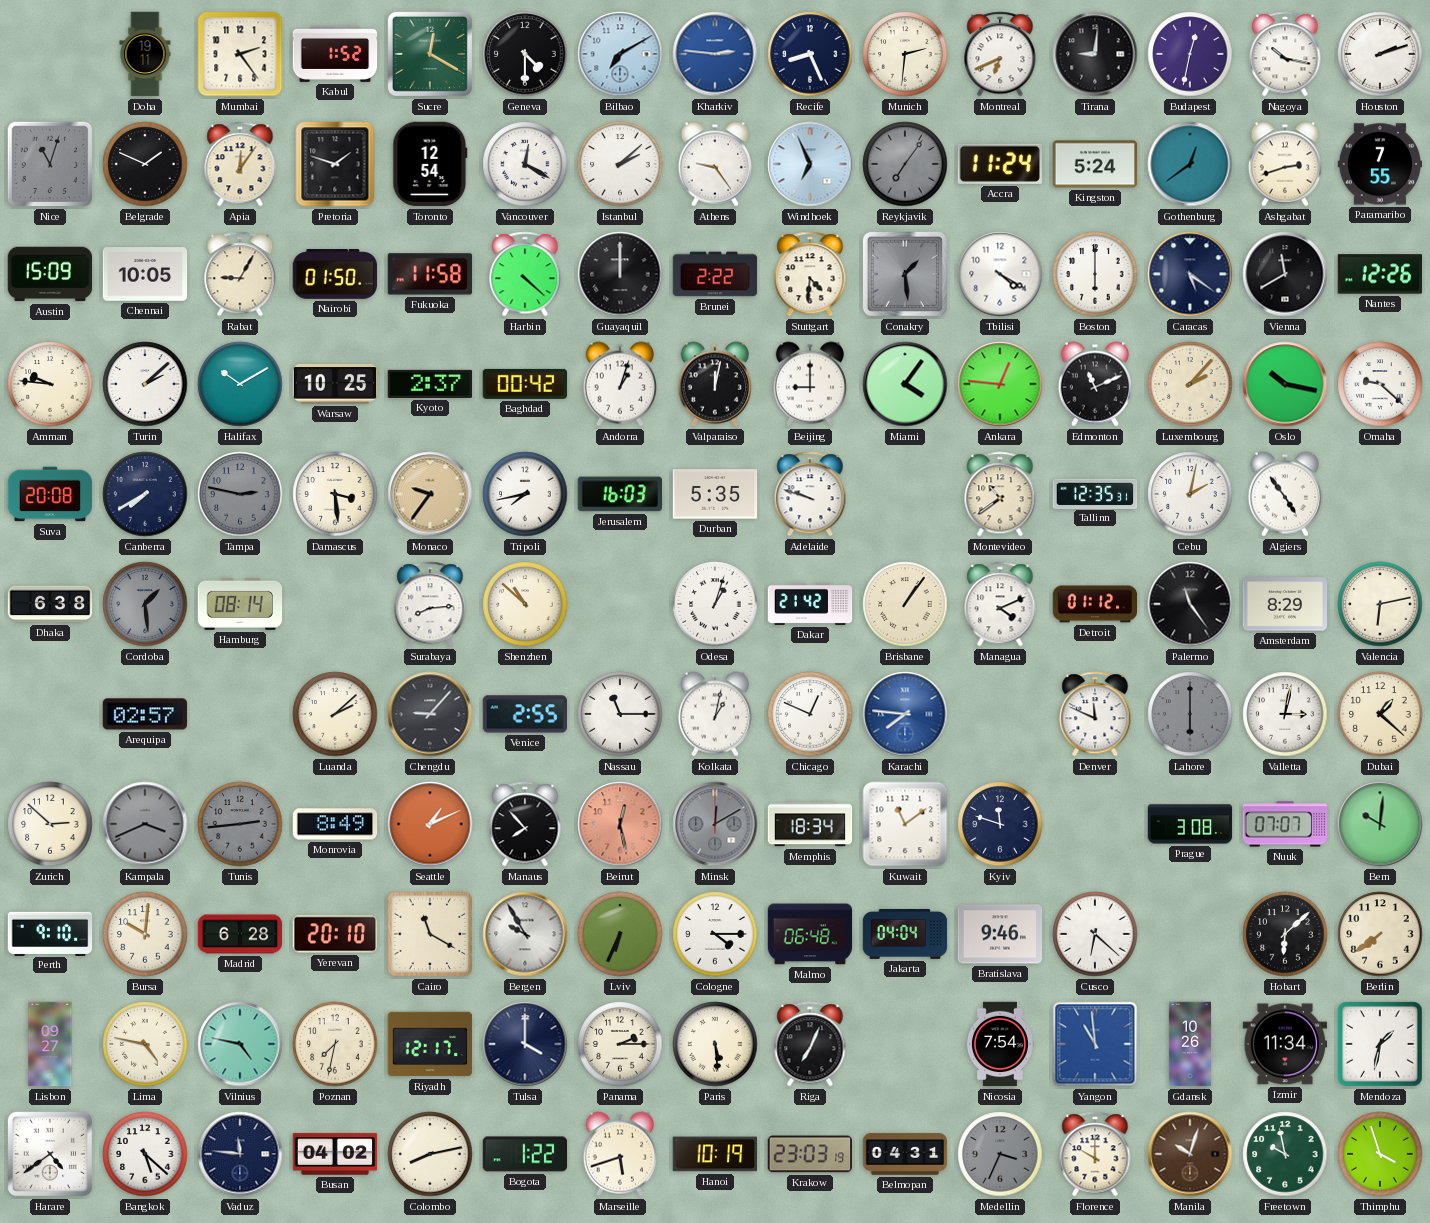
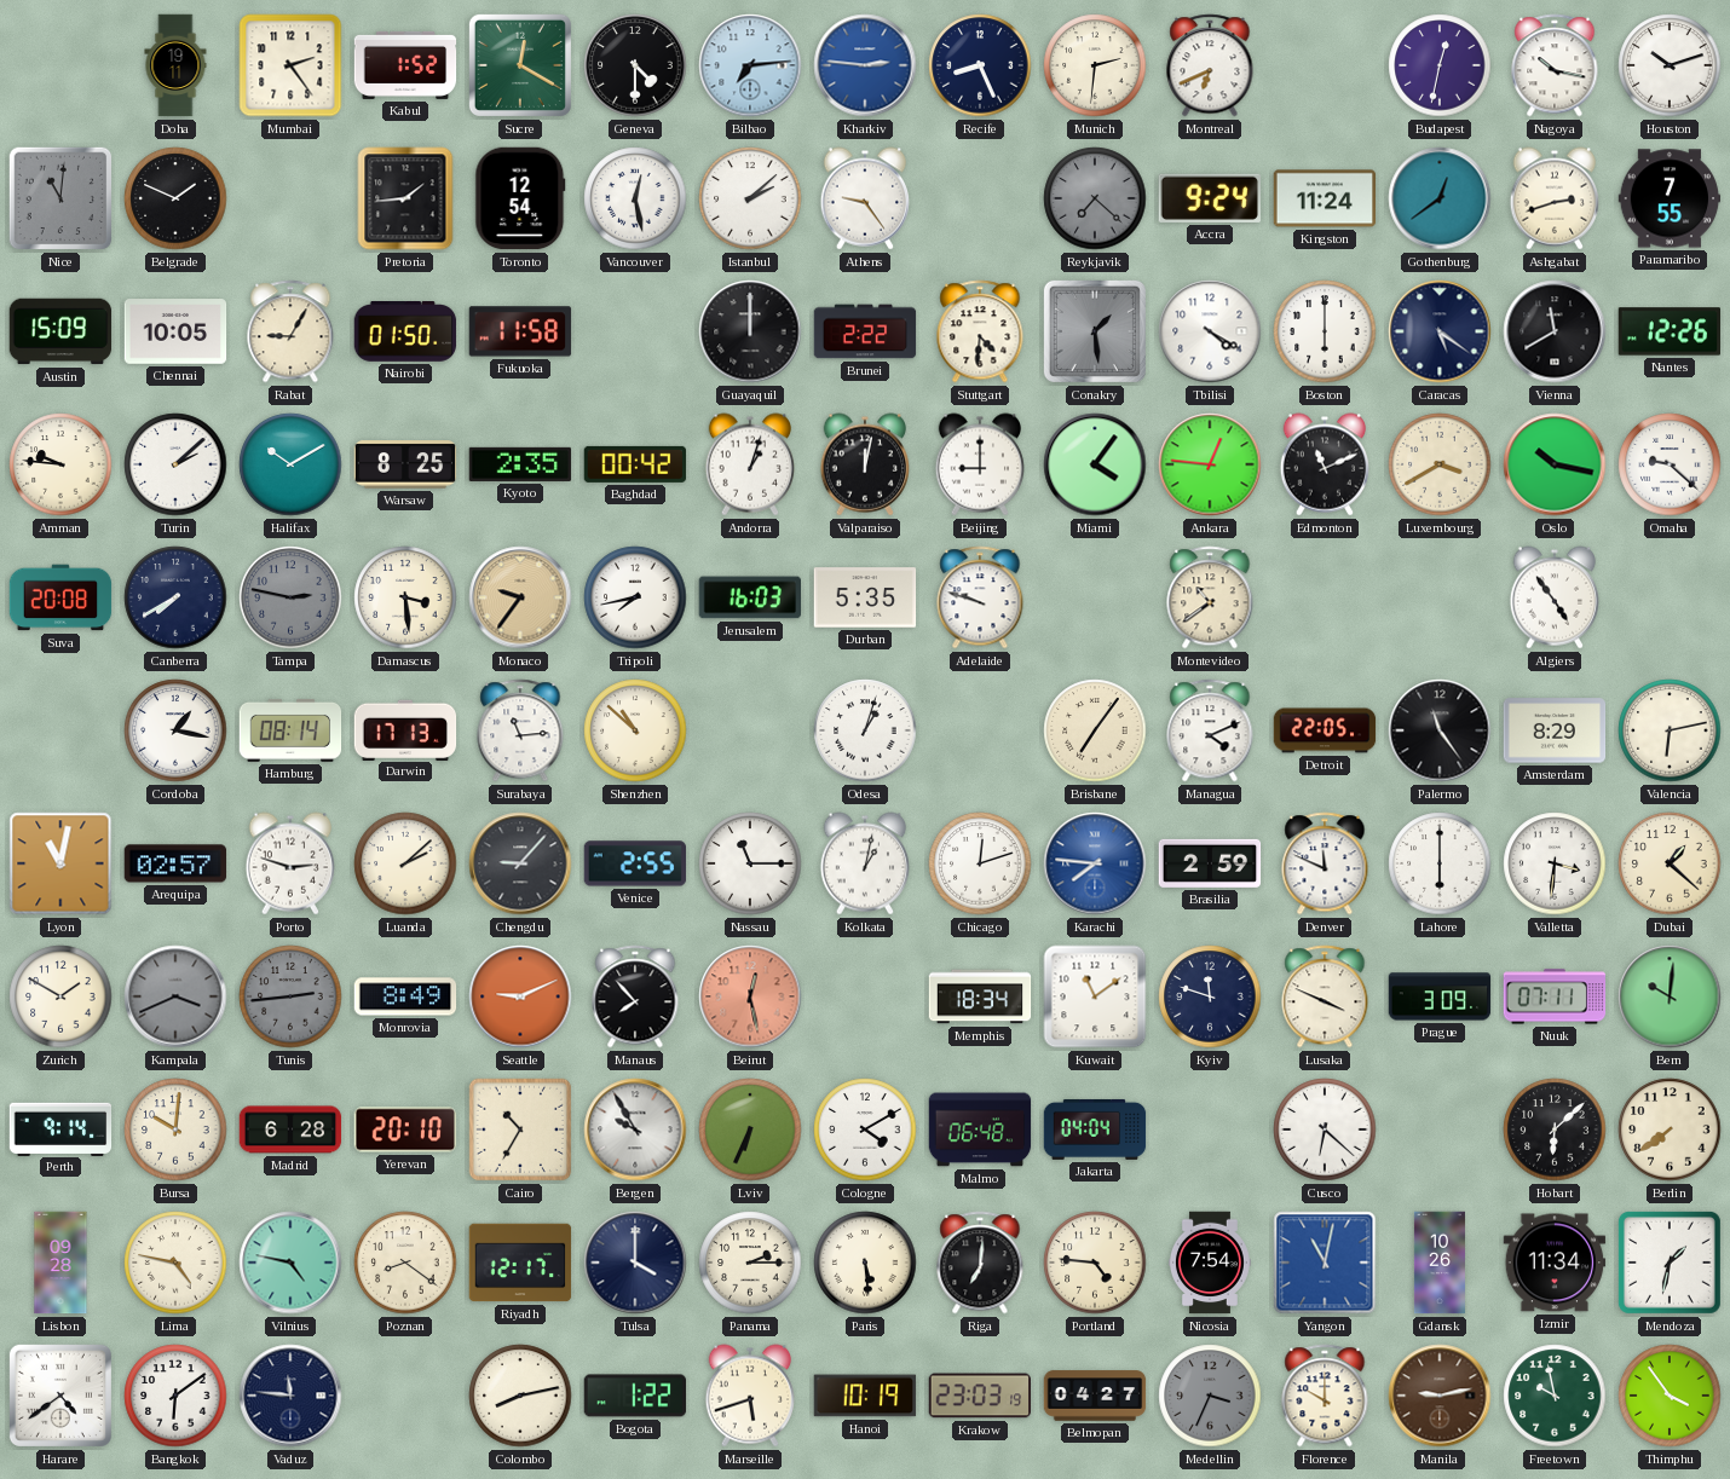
Bilbao: 7:10 -> 7:14
Tirana: 9:01 -> none
Houston: 2:12 -> 10:12
Nice: 11:03 -> 11:01
Apia: 12:06 -> none
Pretoria: 1:48 -> 1:44
Vancouver: 12:20 -> 12:28
Windhoek: 6:56 -> none
Reykjavik: 7:06 -> 7:22
Accra: 11:24 -> 9:24
Kingston: 5:24 -> 11:24
Harbin: 4:22 -> none
Warsaw: 10:25 -> 8:25
Kyoto: 2:37 -> 2:35
Luxembourg: 2:07 -> 3:40
Tallinn: 12:35 -> none
Cebu: 2:02 -> none
Dhaka: 6:38 -> none
Cordoba: 1:29 -> 1:17
Cordoba dial: grey -> white
Darwin: none -> 17:13
Surabaya: 8:14 -> 11:14
Dakar: 21:42 -> none
Brisbane: 1:06 -> 7:06
Detroit: 01:12 -> 22:05
Lyon: none -> 11:02
Porto: none -> 2:48
Chicago: 12:49 -> 12:12
Brasilia: none -> 2:59
Lahore dial: grey -> white
Valletta: 3:02 -> 3:31
Zurich: 2:52 -> 1:50
Seattle: 1:11 -> 9:11
Minsk: 12:10 -> none
Lusaka: none -> 3:49
Prague: 3:08 -> 3:09
Nuuk: 07:07 -> 07:11
Perth: 9:10 -> 9:14
Cairo: 11:20 -> 10:35
Cologne: 4:15 -> 4:10
Bratislava: 9:46 -> none
Lisbon: 09:27 -> 09:28
Poznan: 7:32 -> 8:21
Riga: 7:04 -> 7:01
Portland: none -> 4:46
Yangon: 10:59 -> 11:02
Bangkok: 5:22 -> 6:09
Busan: 04:02 -> none
Belmopan: 04:31 -> 04:27
Manila: 10:03 -> 9:13
Thimphu: 3:57 -> 3:54
